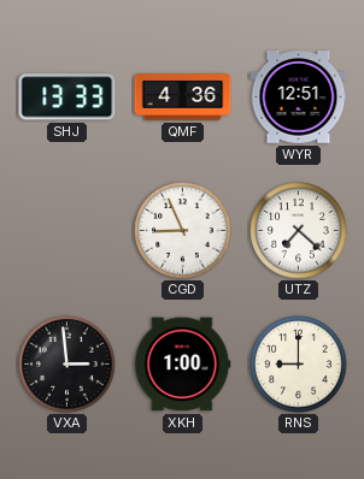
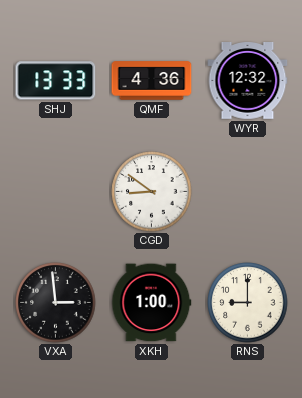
WYR: 12:51 -> 12:32
CGD: 8:56 -> 8:51
UTZ: 7:22 -> none
